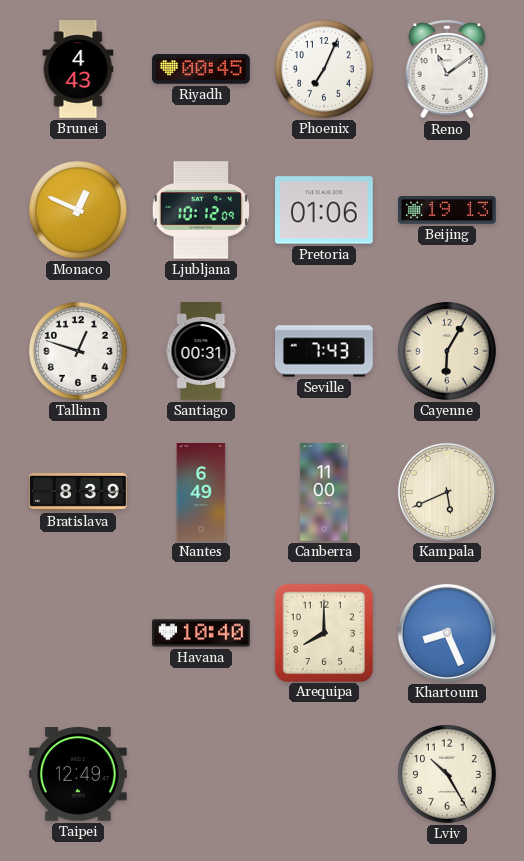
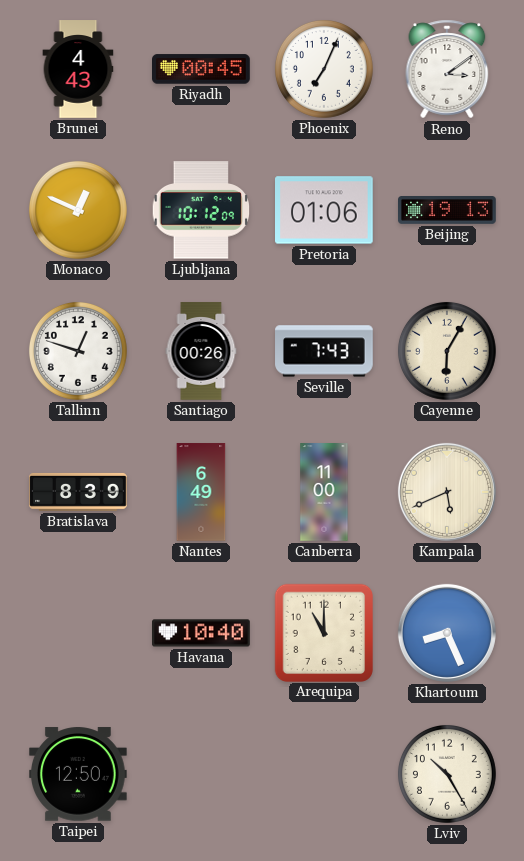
Reno: 11:09 -> 3:09
Santiago: 00:31 -> 00:26
Arequipa: 8:00 -> 11:00
Taipei: 12:49 -> 12:50
